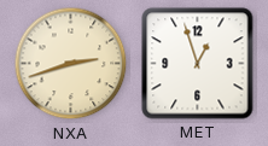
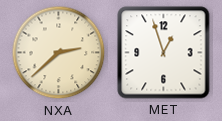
NXA: 2:42 -> 2:38
